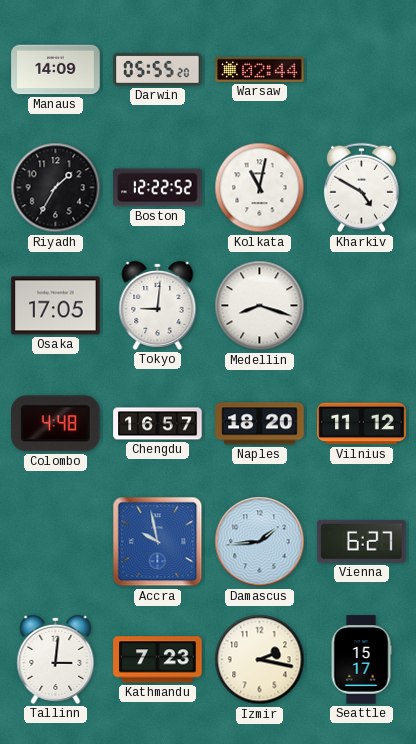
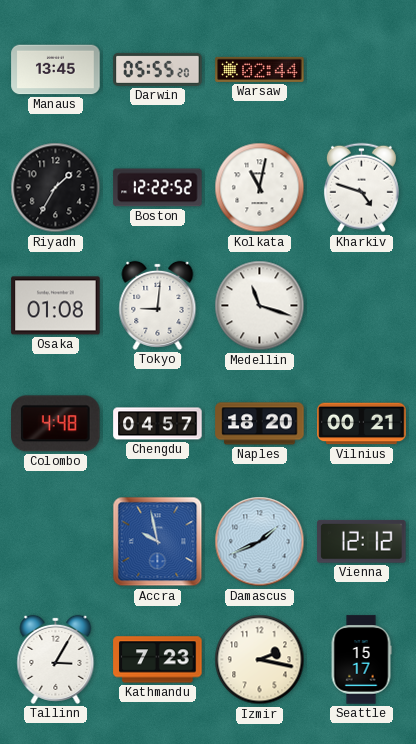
Manaus: 14:09 -> 13:45
Kharkiv: 4:50 -> 4:48
Osaka: 17:05 -> 01:08
Medellin: 8:18 -> 11:18
Chengdu: 16:57 -> 04:57
Vilnius: 11:12 -> 00:21
Damascus: 1:44 -> 1:41
Vienna: 6:27 -> 12:12
Tallinn: 3:01 -> 3:05
